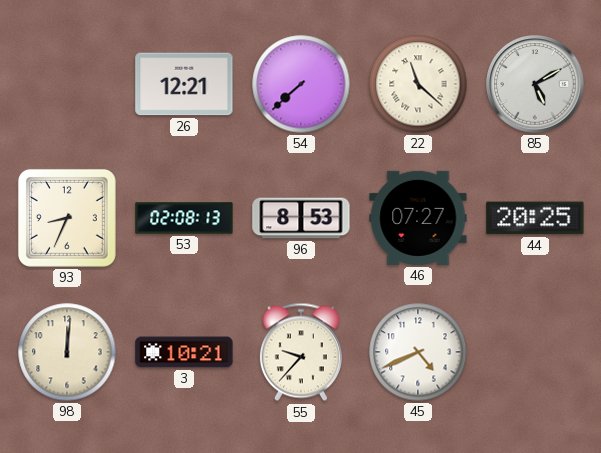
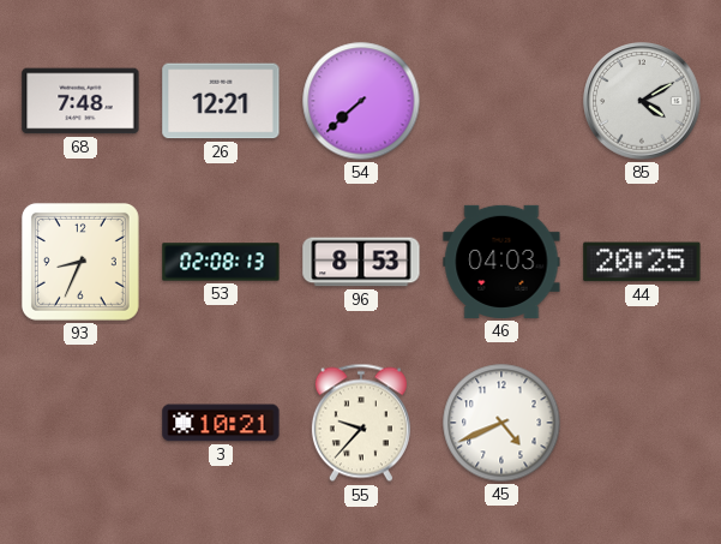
68: none -> 7:48
22: 11:22 -> none
85: 5:10 -> 4:10
46: 07:27 -> 04:03
98: 12:01 -> none
